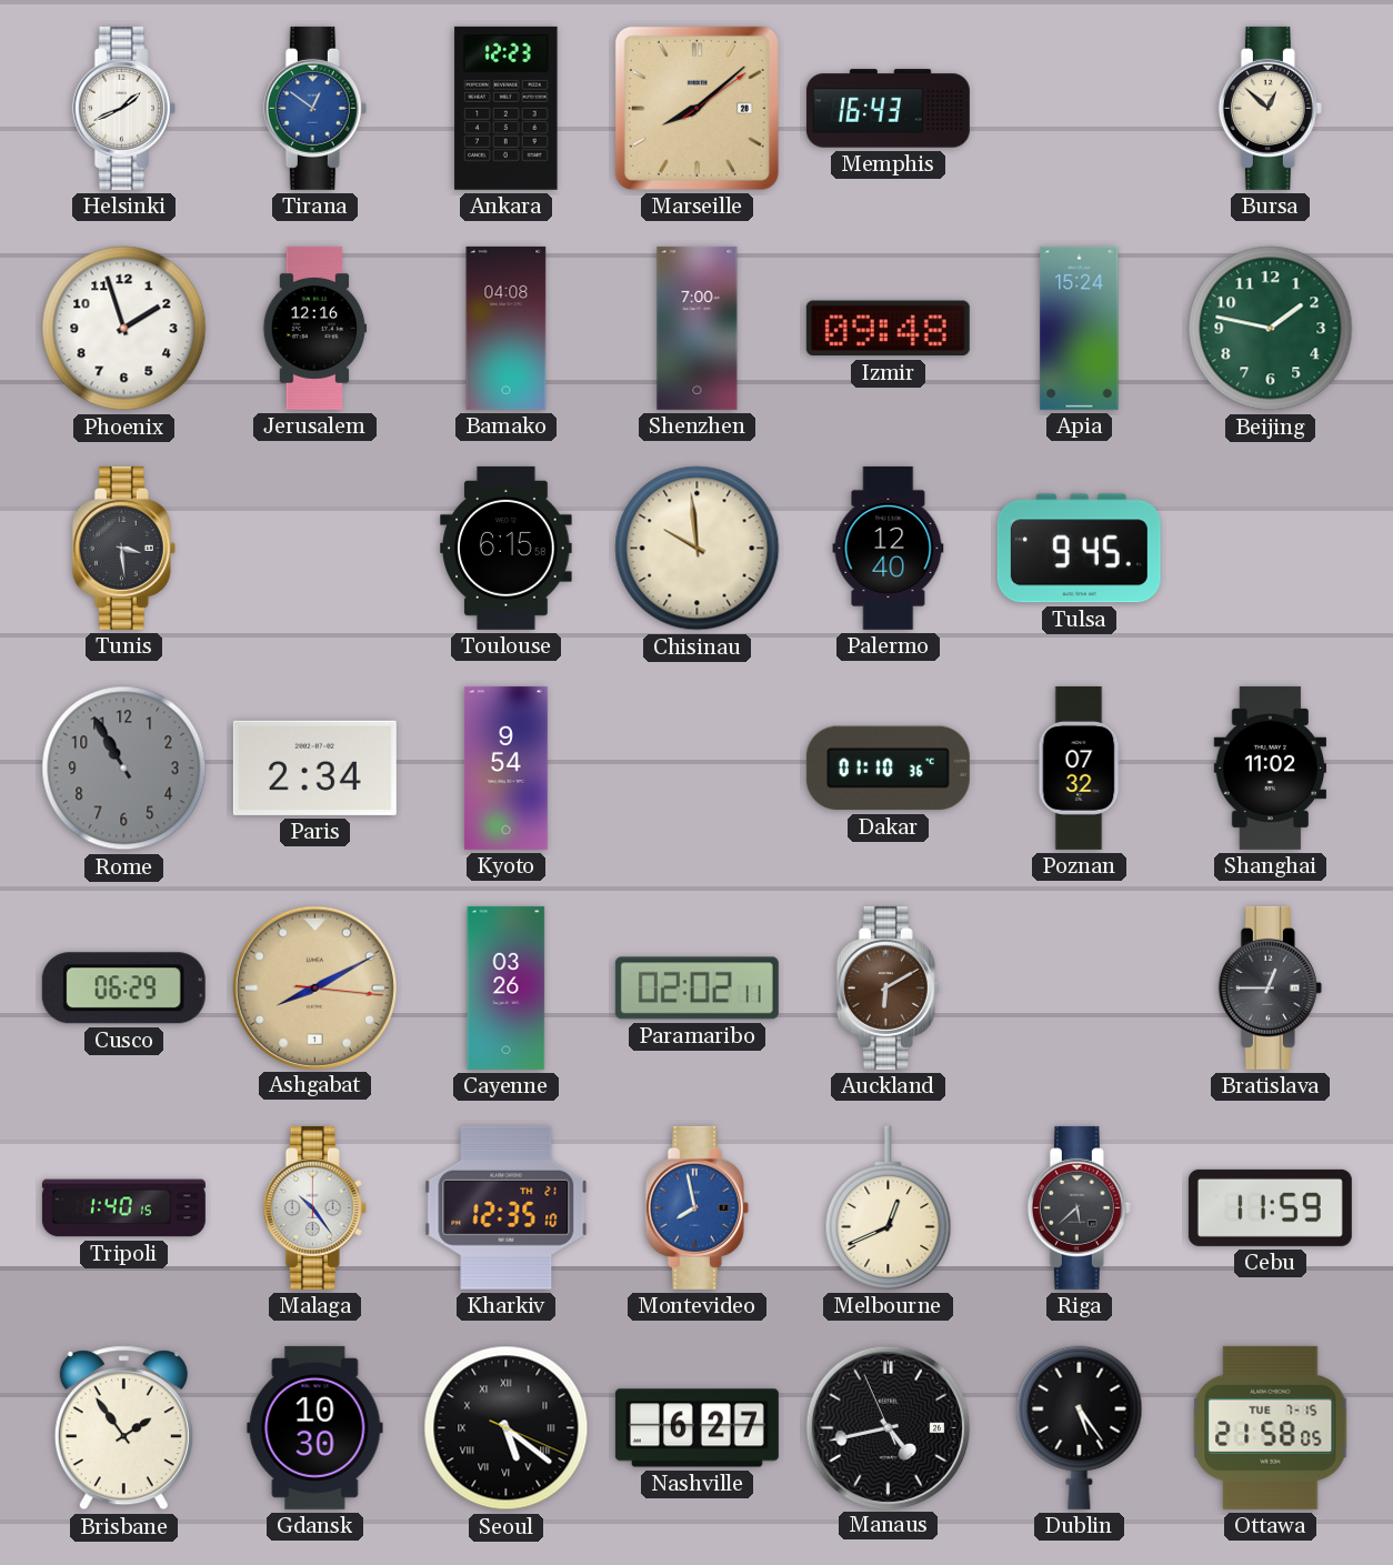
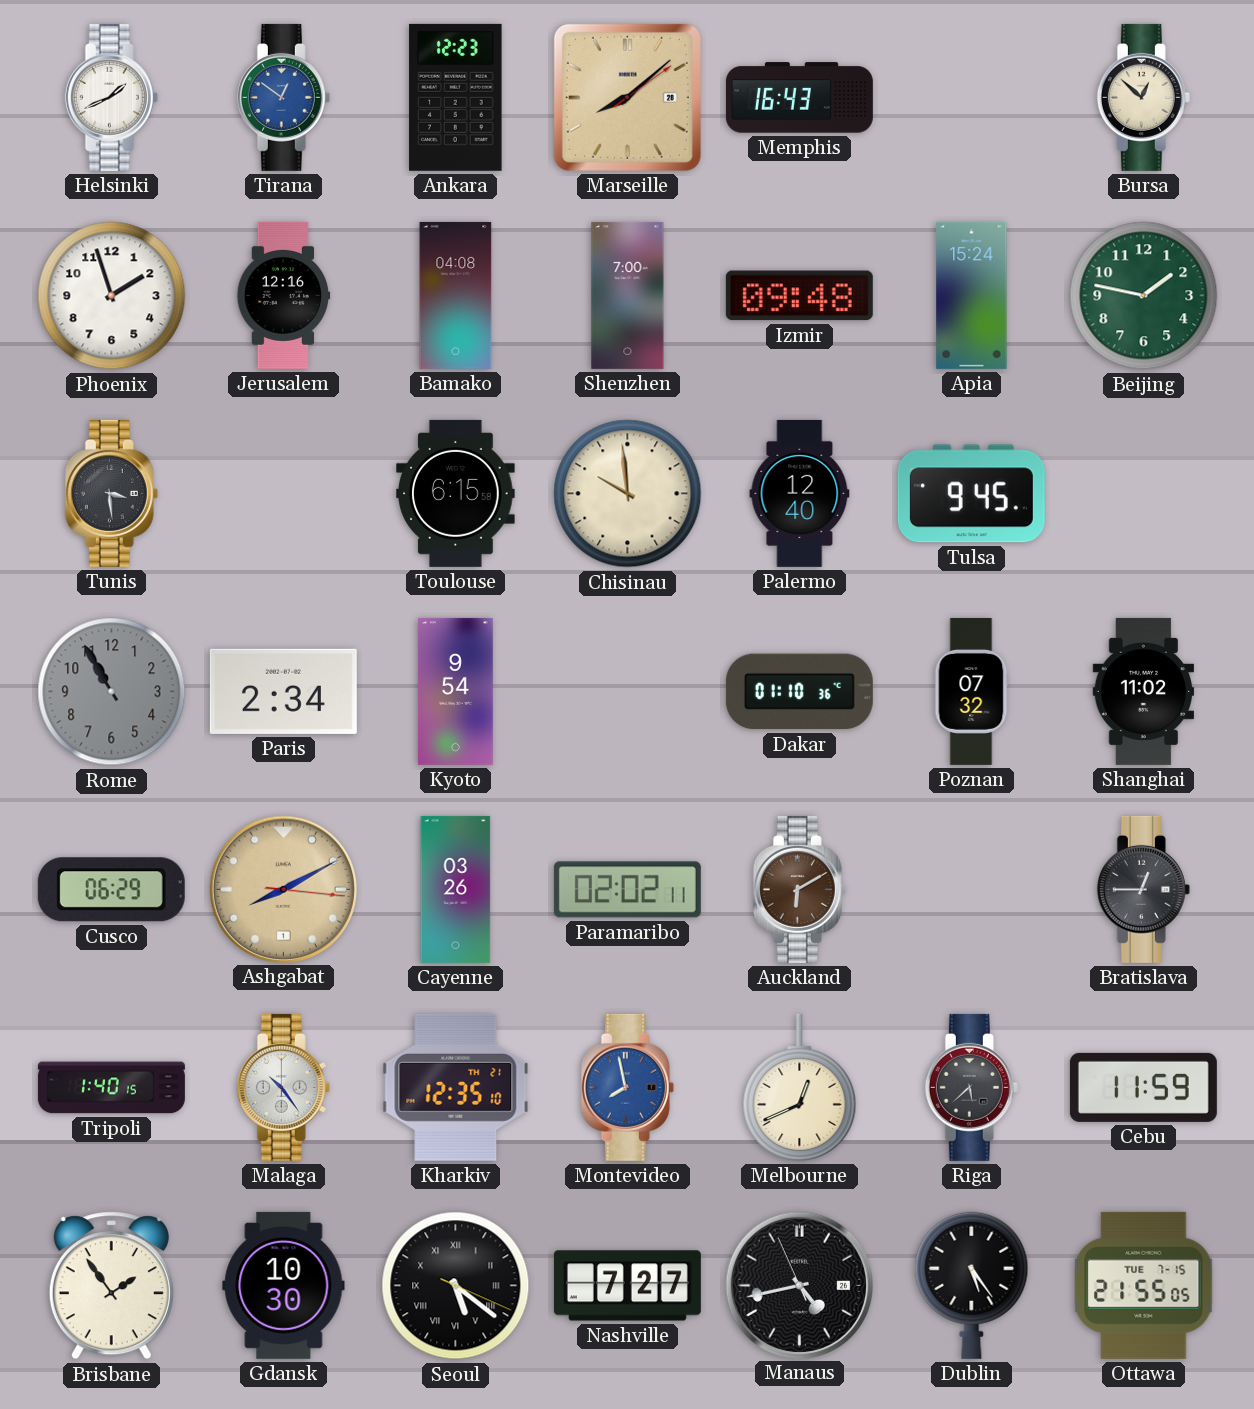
Nashville: 6:27 -> 7:27
Ottawa: 21:58 -> 21:55
